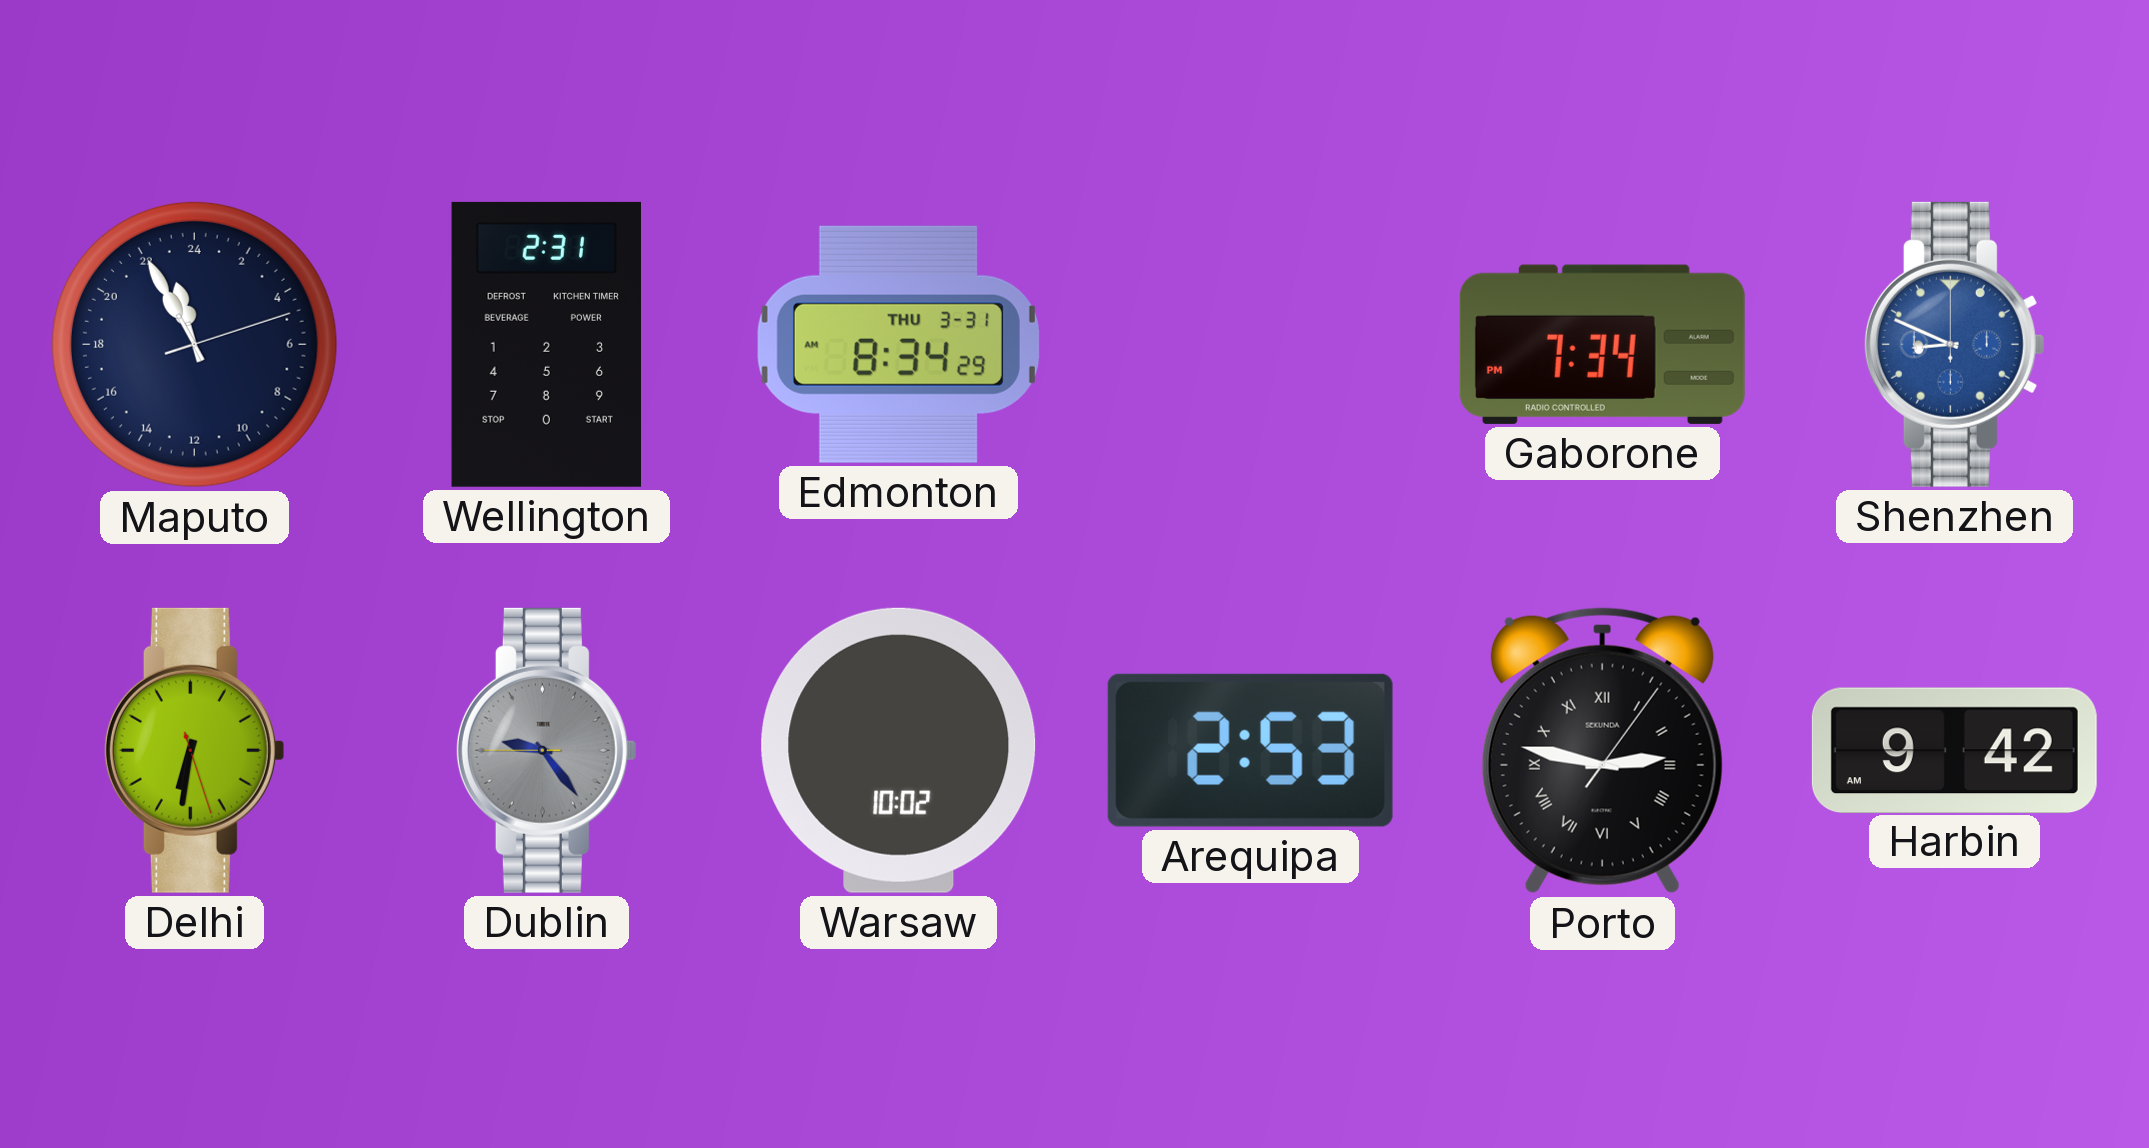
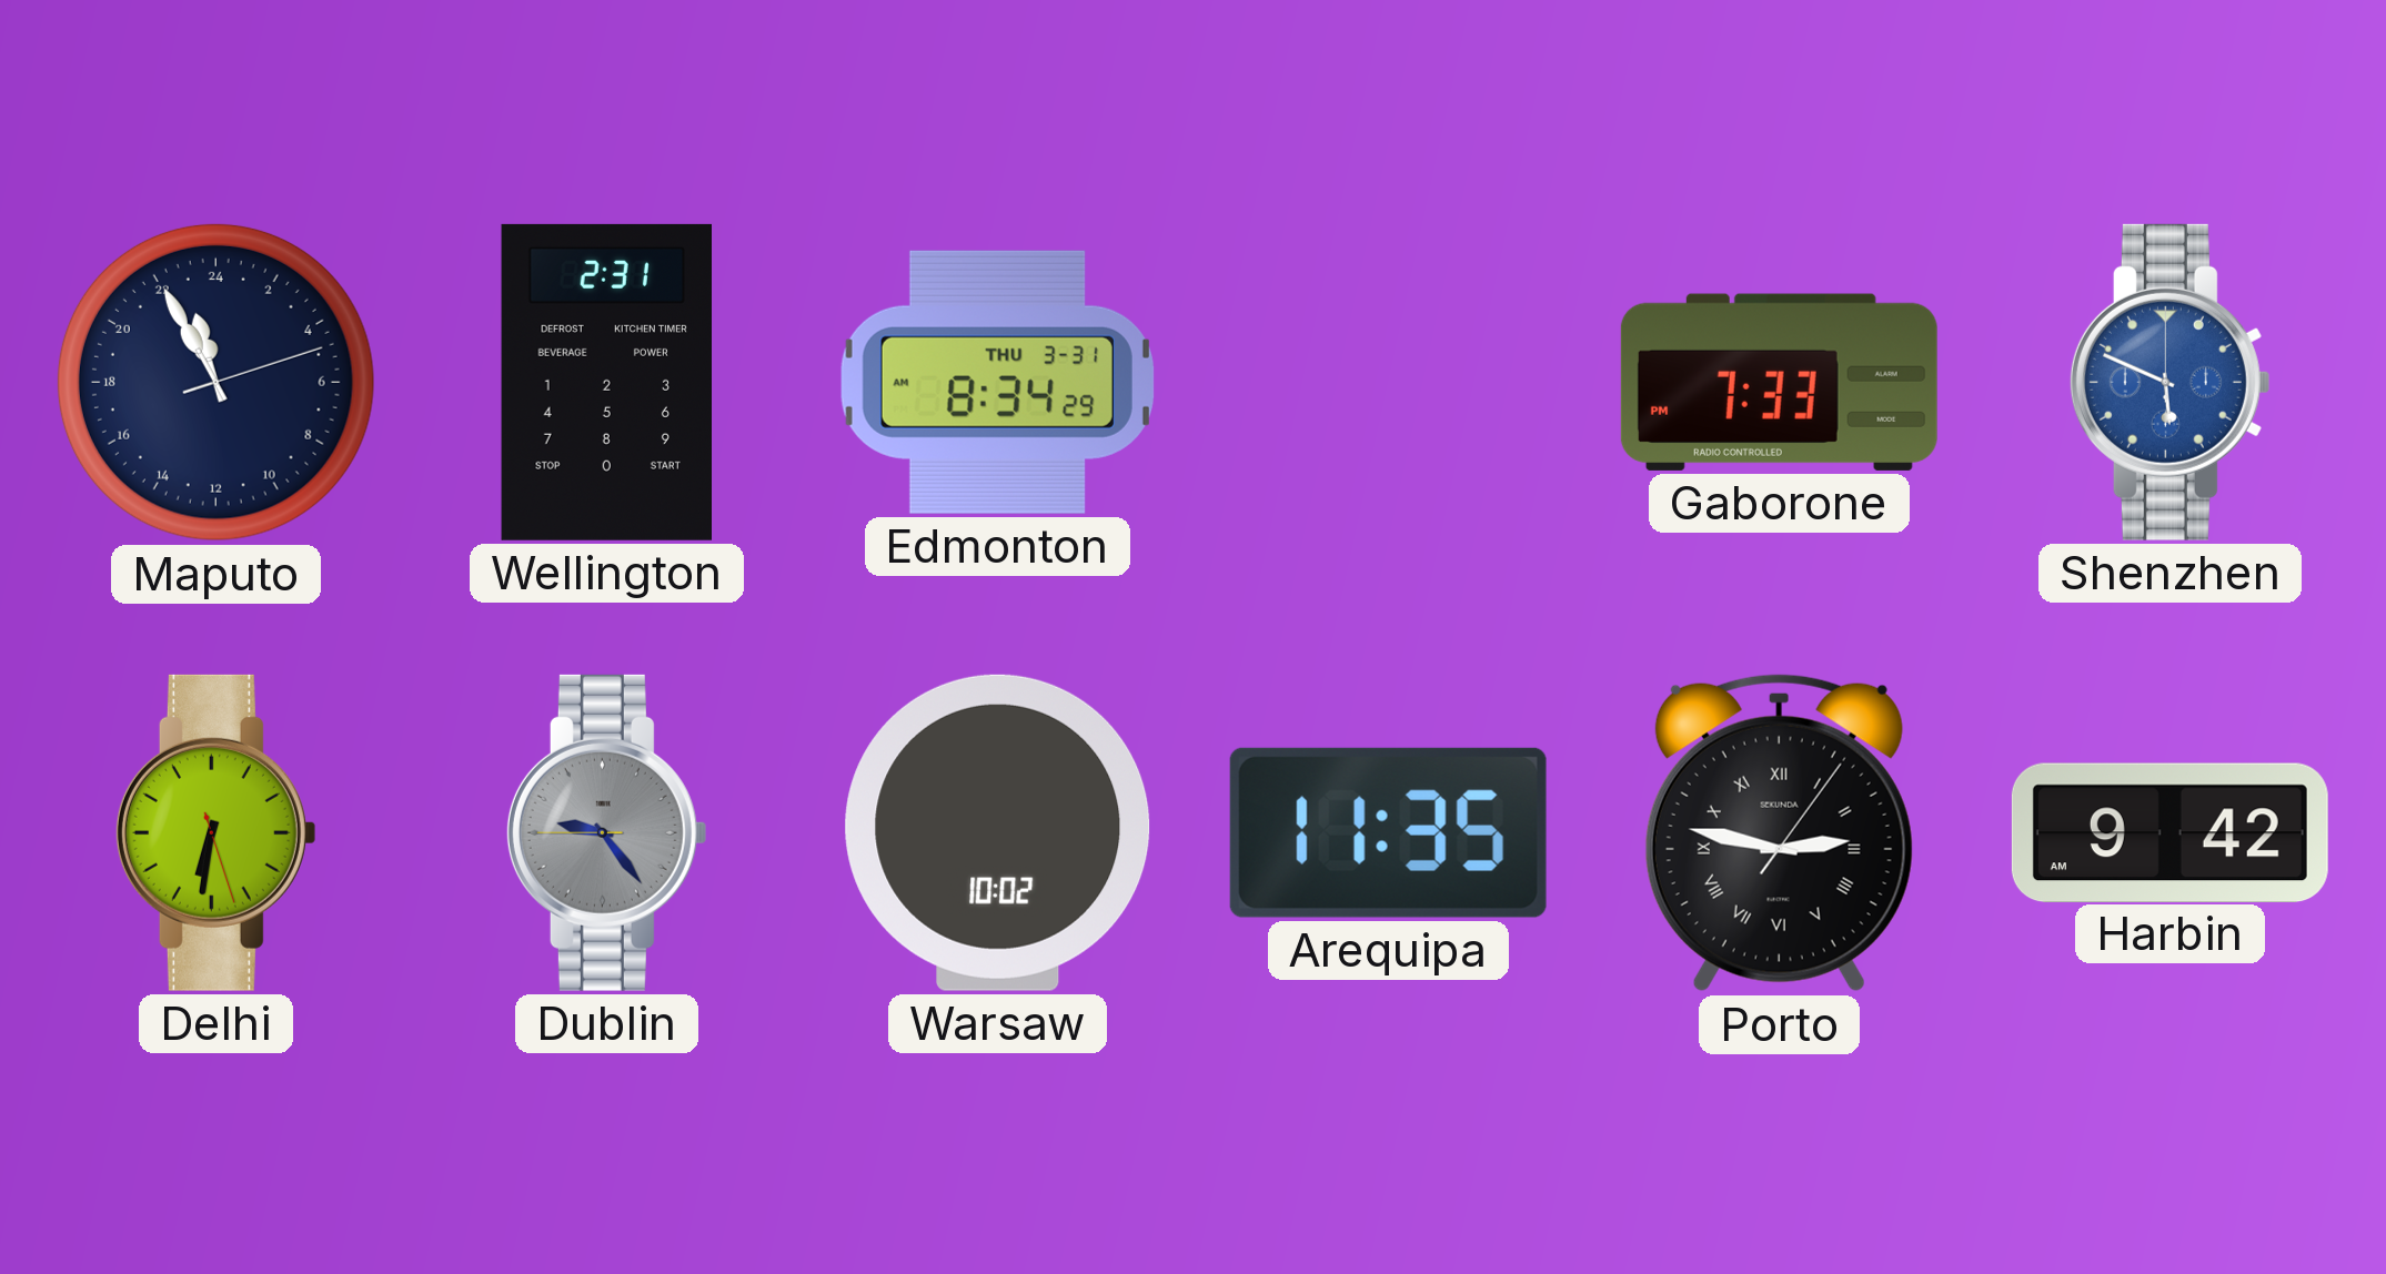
Gaborone: 7:34 -> 7:33
Shenzhen: 8:49 -> 5:49
Arequipa: 2:53 -> 11:35
